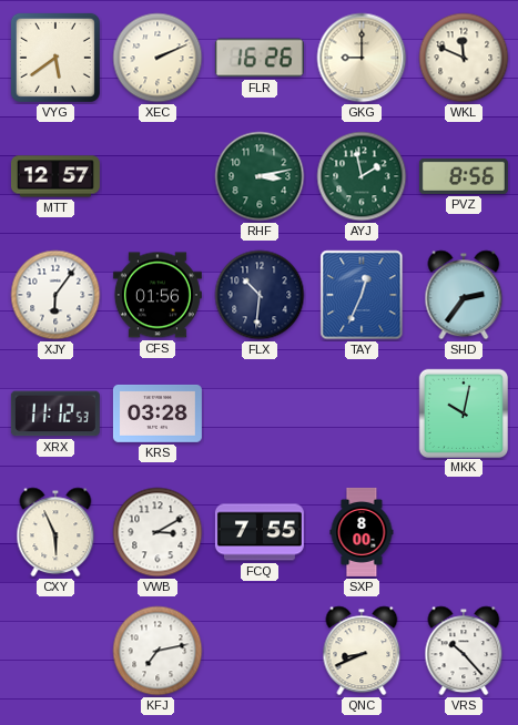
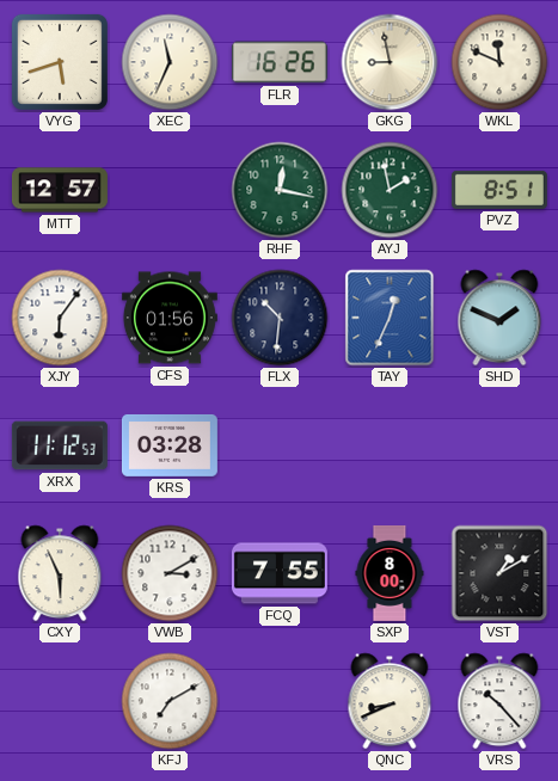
VYG: 5:39 -> 5:42
XEC: 2:11 -> 11:34
GKG: 9:00 -> 8:58
RHF: 3:13 -> 12:17
PVZ: 8:56 -> 8:51
SHD: 2:36 -> 1:49
MKK: 10:02 -> none
VST: none -> 1:10
KFJ: 7:13 -> 7:10
